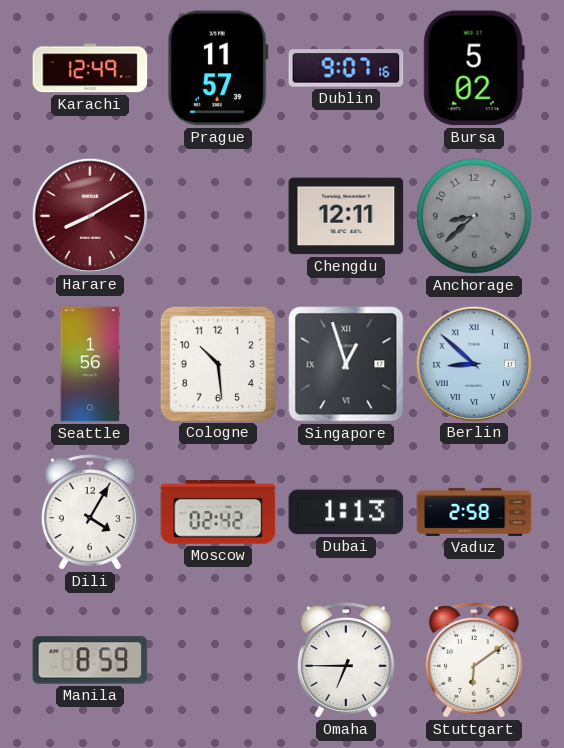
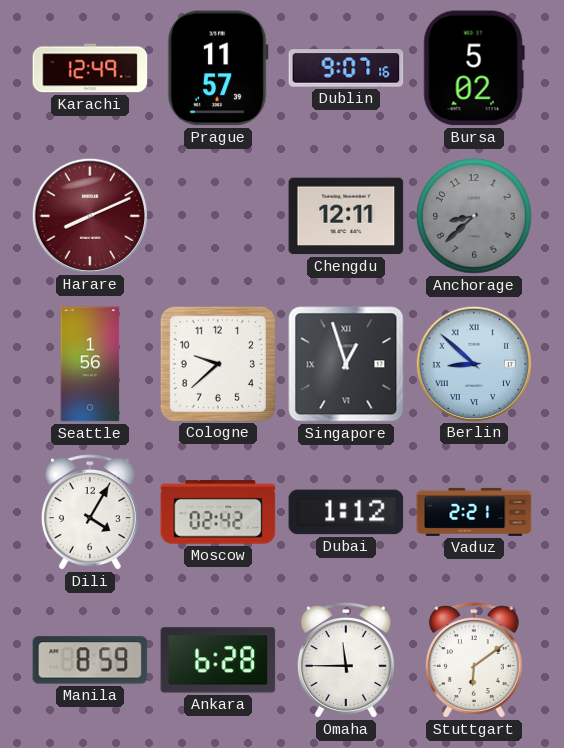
Harare: 8:10 -> 8:11
Cologne: 10:29 -> 9:38
Dubai: 1:13 -> 1:12
Vaduz: 2:58 -> 2:21
Ankara: none -> 6:28
Omaha: 6:45 -> 11:45
